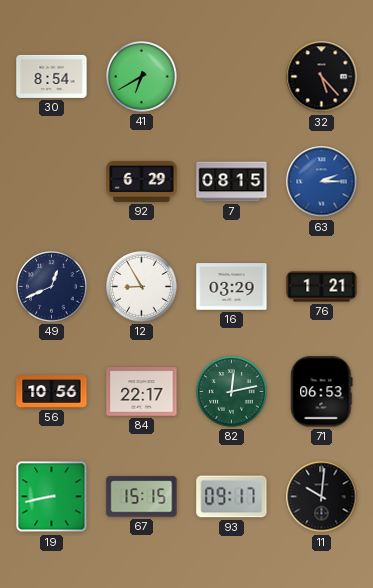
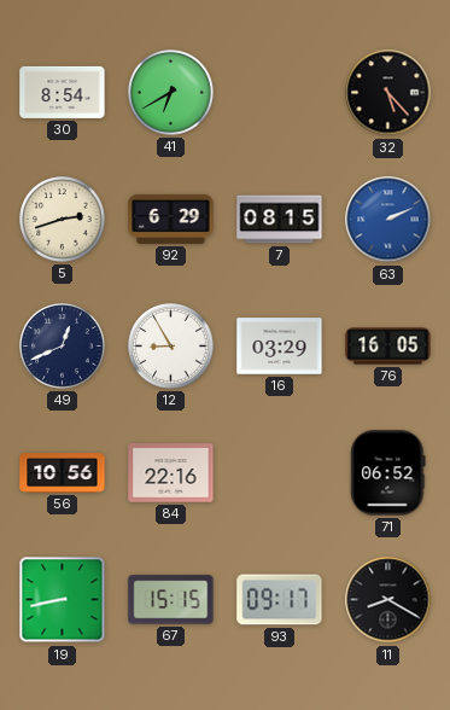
5: none -> 2:42
63: 2:15 -> 2:11
76: 1:21 -> 16:05
84: 22:17 -> 22:16
82: 12:13 -> none
71: 06:53 -> 06:52
11: 10:01 -> 8:20
